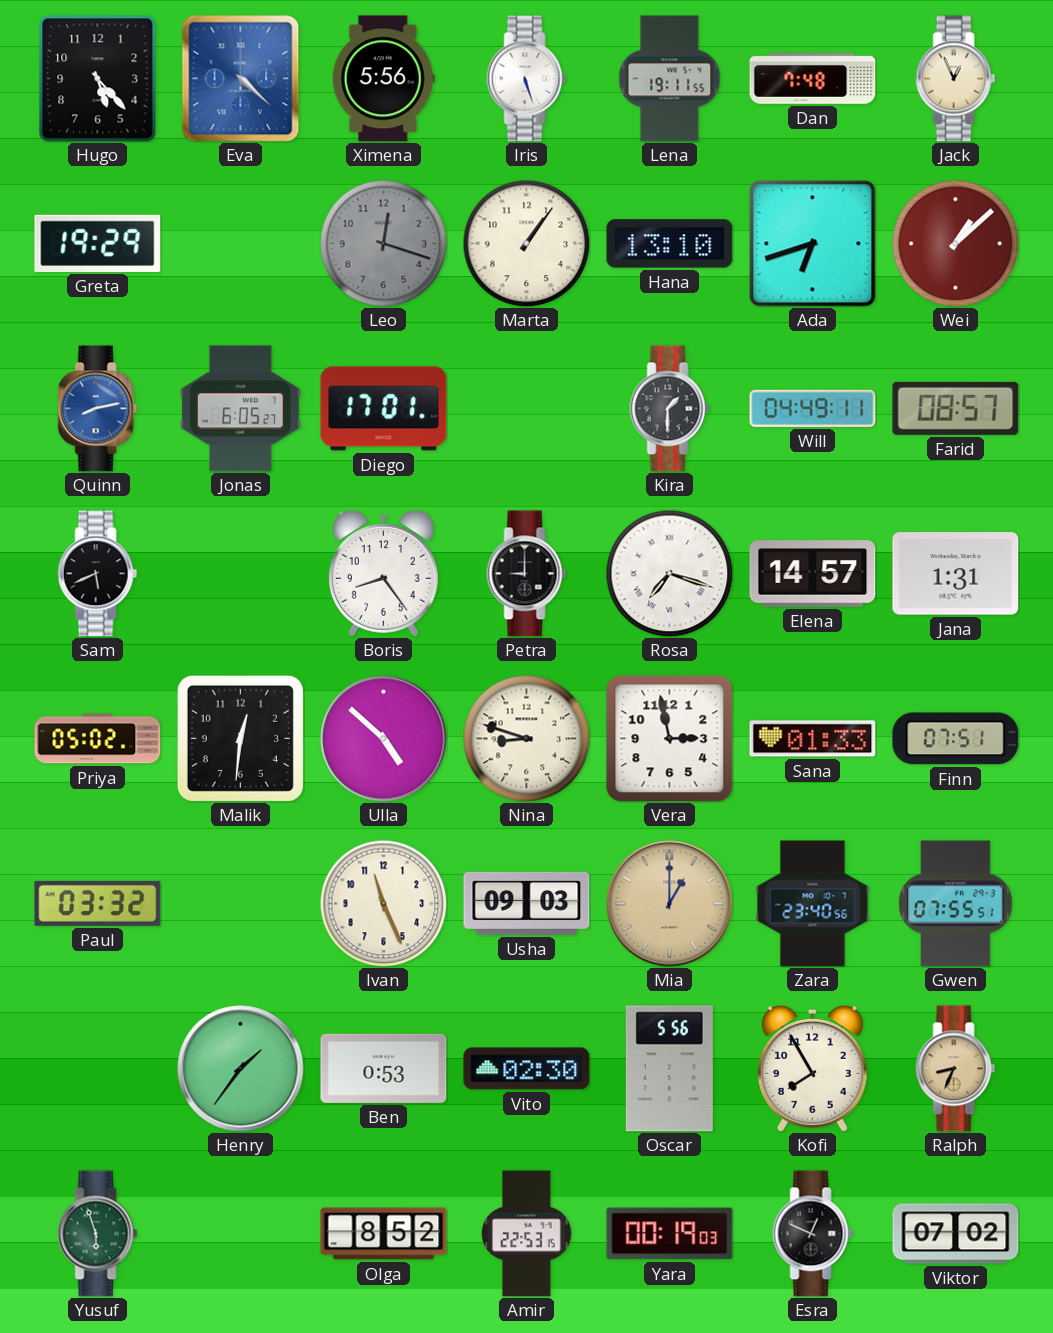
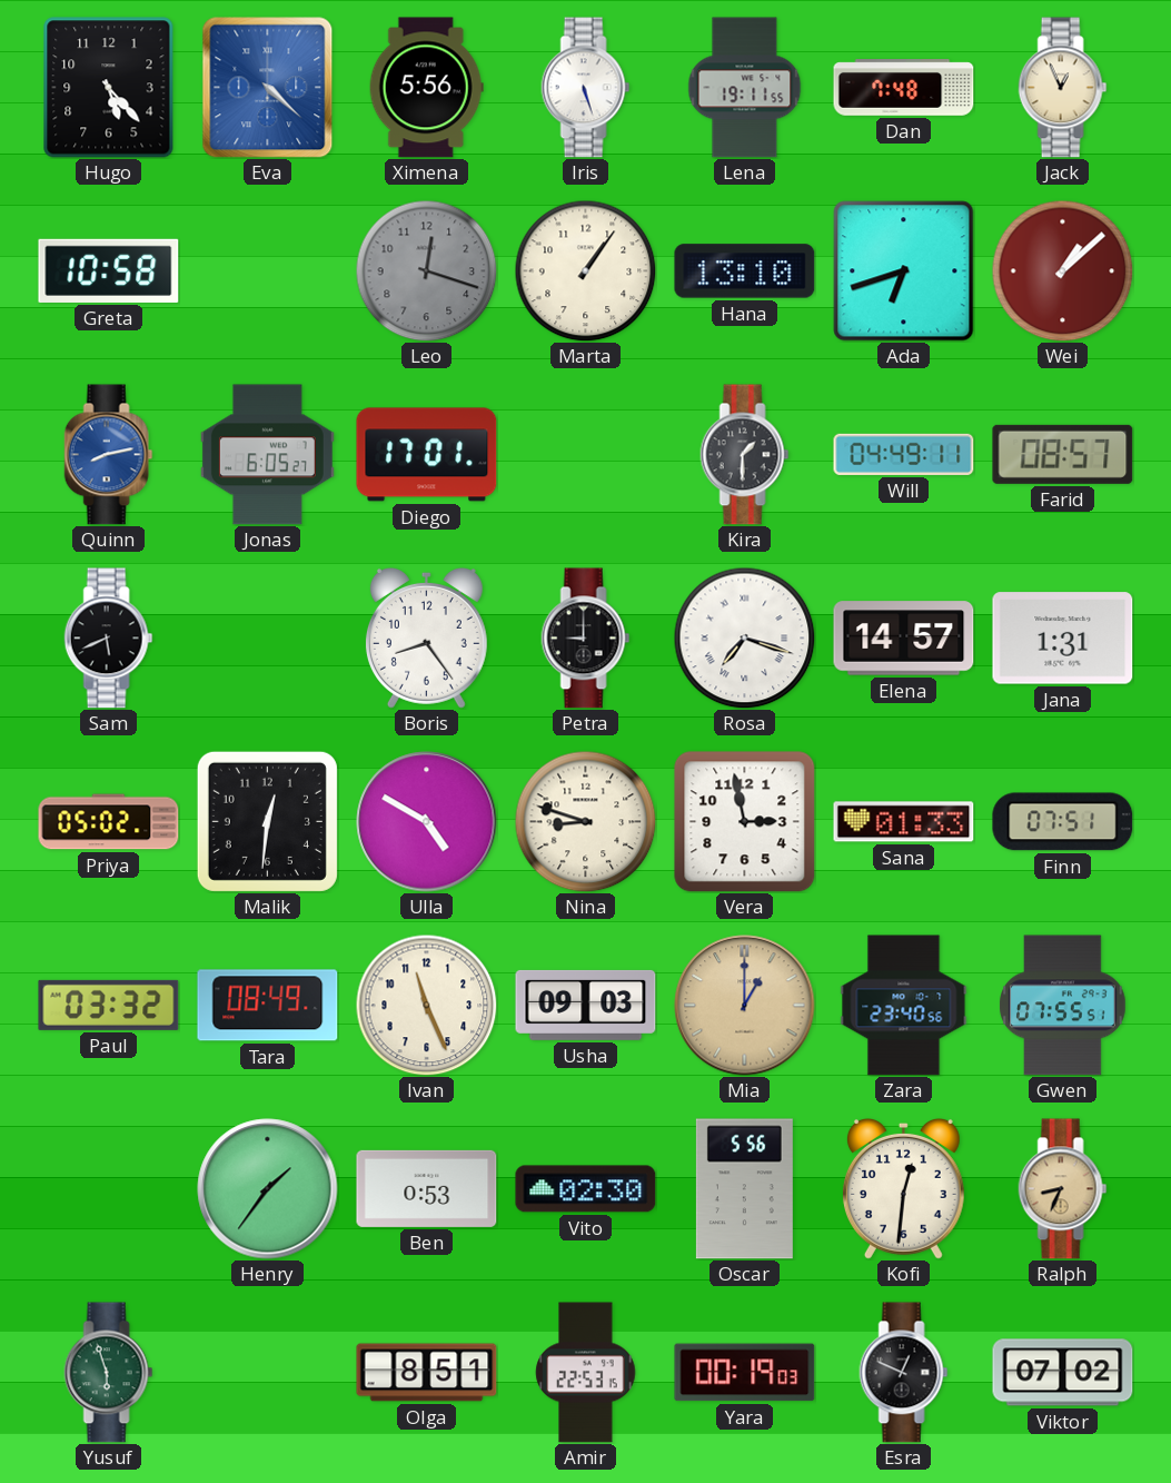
Greta: 19:29 -> 10:58
Ulla: 4:52 -> 4:50
Tara: none -> 08:49
Kofi: 7:55 -> 12:31
Olga: 8:52 -> 8:51
